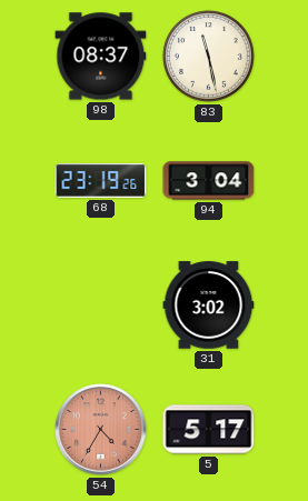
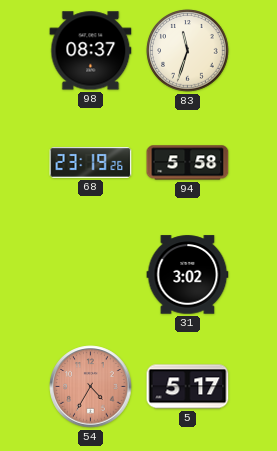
83: 11:28 -> 11:33
94: 3:04 -> 5:58
